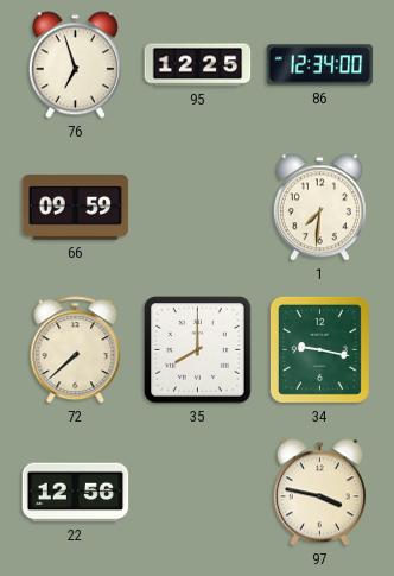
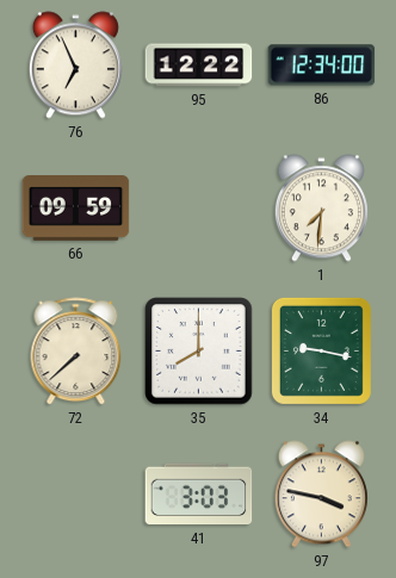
76: 6:57 -> 6:56
95: 12:25 -> 12:22
22: 12:56 -> none
41: none -> 3:03
